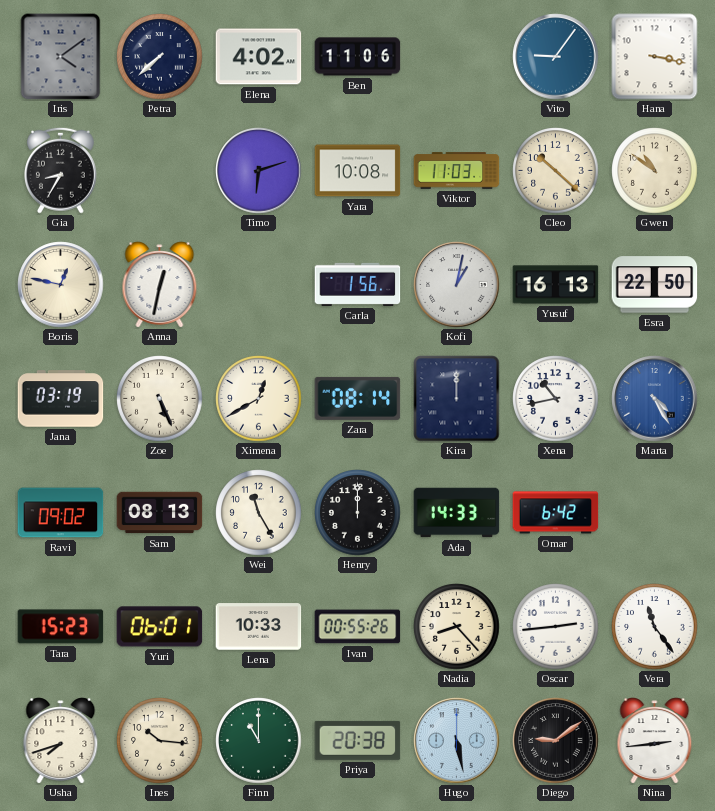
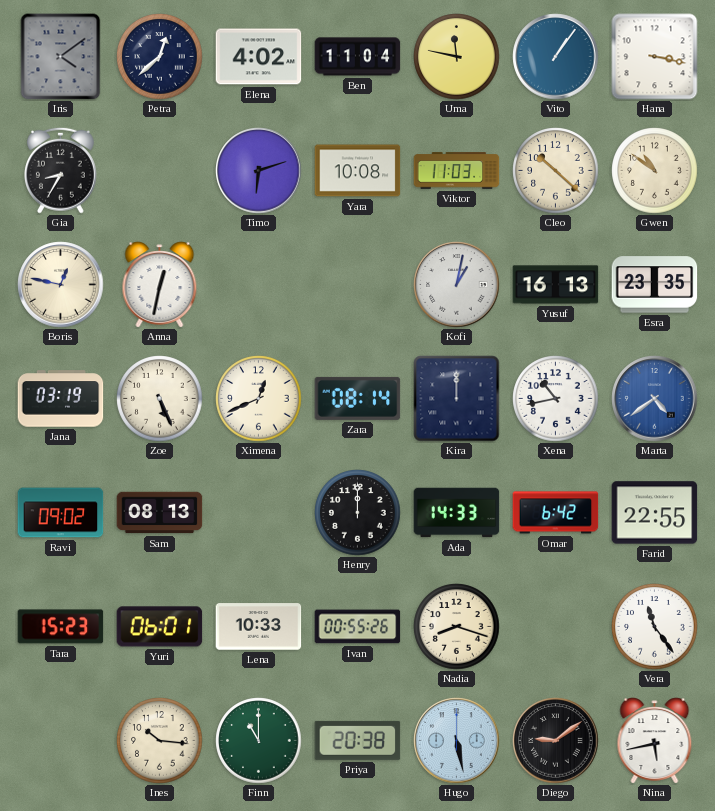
Petra: 7:38 -> 12:38
Ben: 11:06 -> 11:04
Uma: none -> 11:47
Vito: 9:06 -> 1:06
Carla: 1:56 -> none
Esra: 22:50 -> 23:35
Ximena: 12:40 -> 12:41
Marta: 4:25 -> 4:39
Wei: 11:25 -> none
Farid: none -> 22:55
Nadia: 8:23 -> 8:18
Oscar: 2:44 -> none
Usha: 7:42 -> none
Nina: 2:44 -> 5:43
